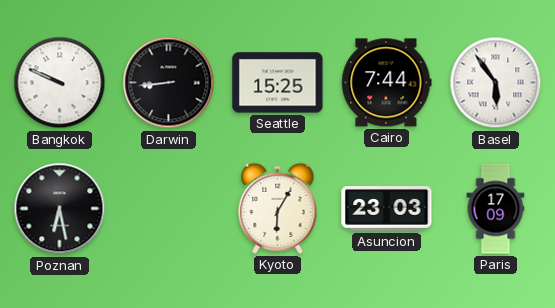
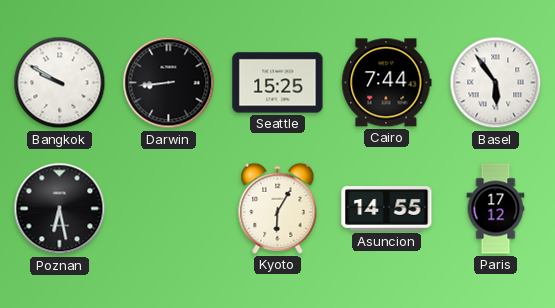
Bangkok: 9:49 -> 9:50
Asuncion: 23:03 -> 14:55
Paris: 17:09 -> 17:12
